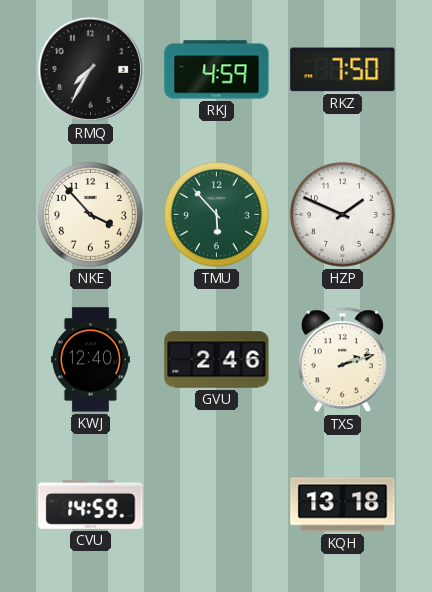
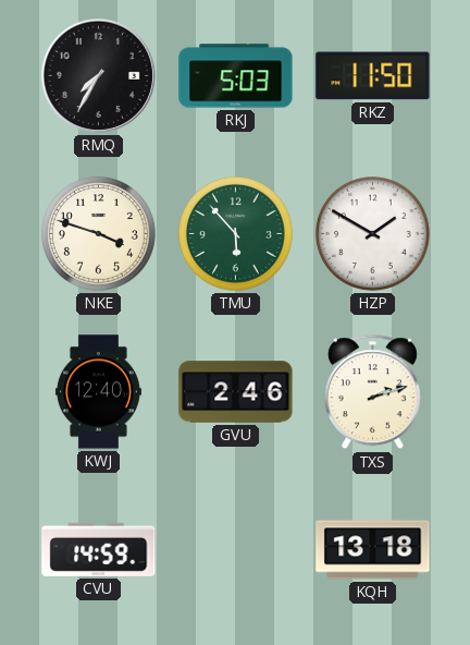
RKJ: 4:59 -> 5:03
RKZ: 7:50 -> 11:50
NKE: 3:53 -> 3:48
HZP: 1:49 -> 1:50
